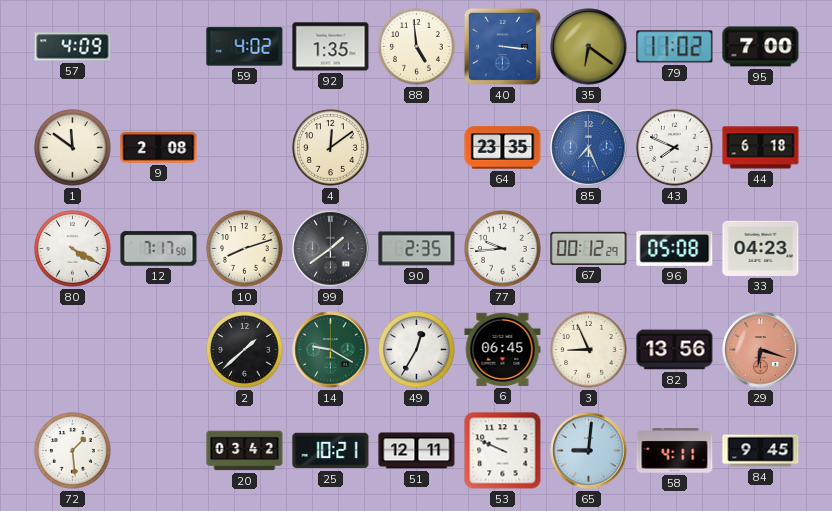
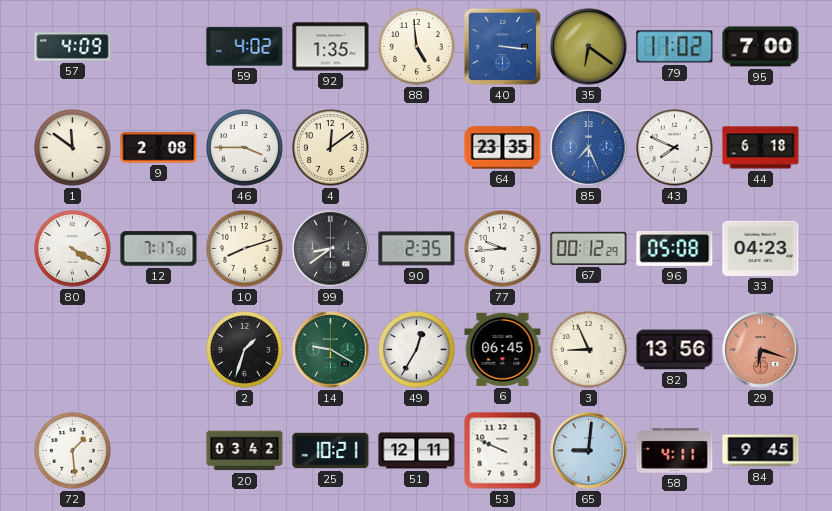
46: none -> 3:45
99: 1:39 -> 8:39
2: 1:38 -> 1:33
